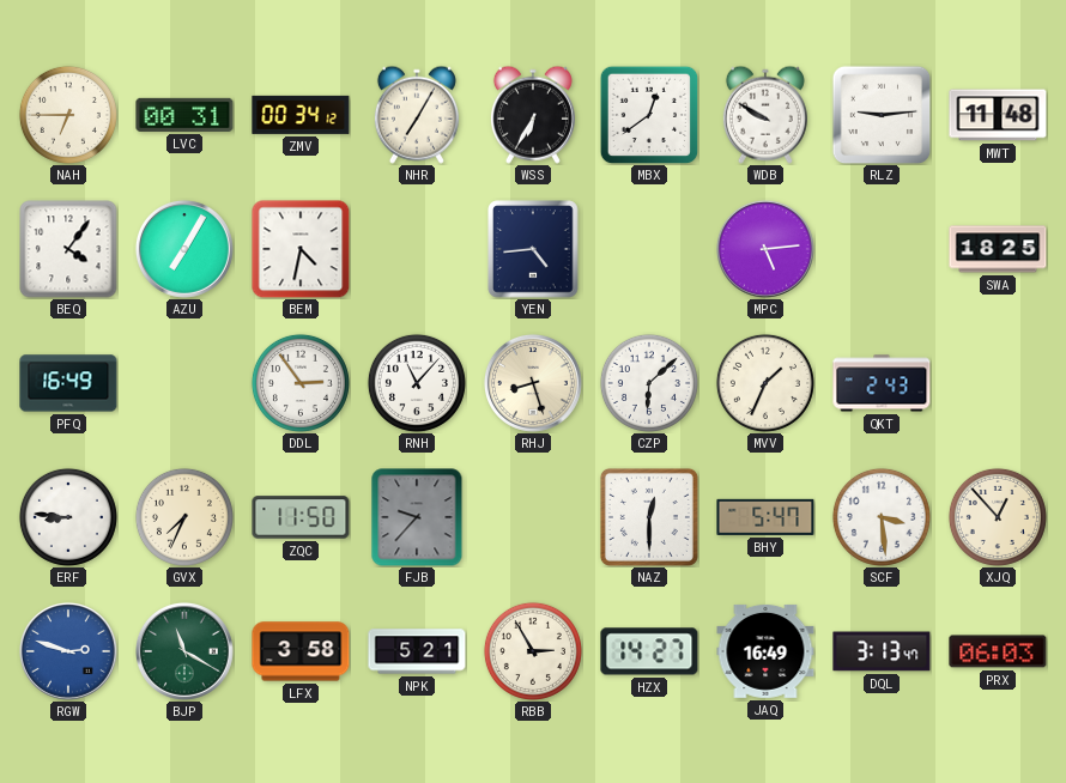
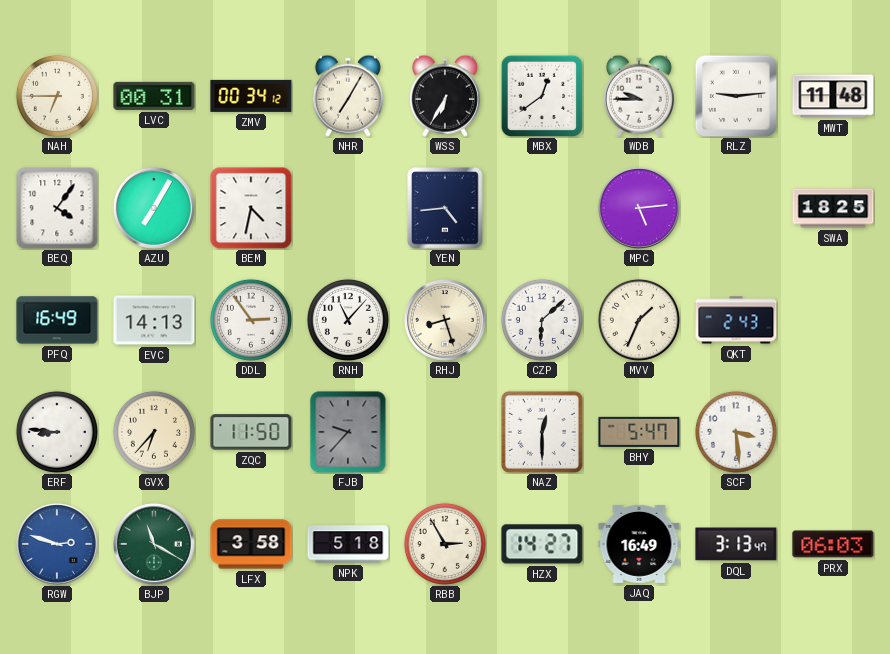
WDB: 9:50 -> 9:45
EVC: none -> 14:13
GVX: 7:34 -> 6:37
XJQ: 12:53 -> none
NPK: 5:21 -> 5:18
